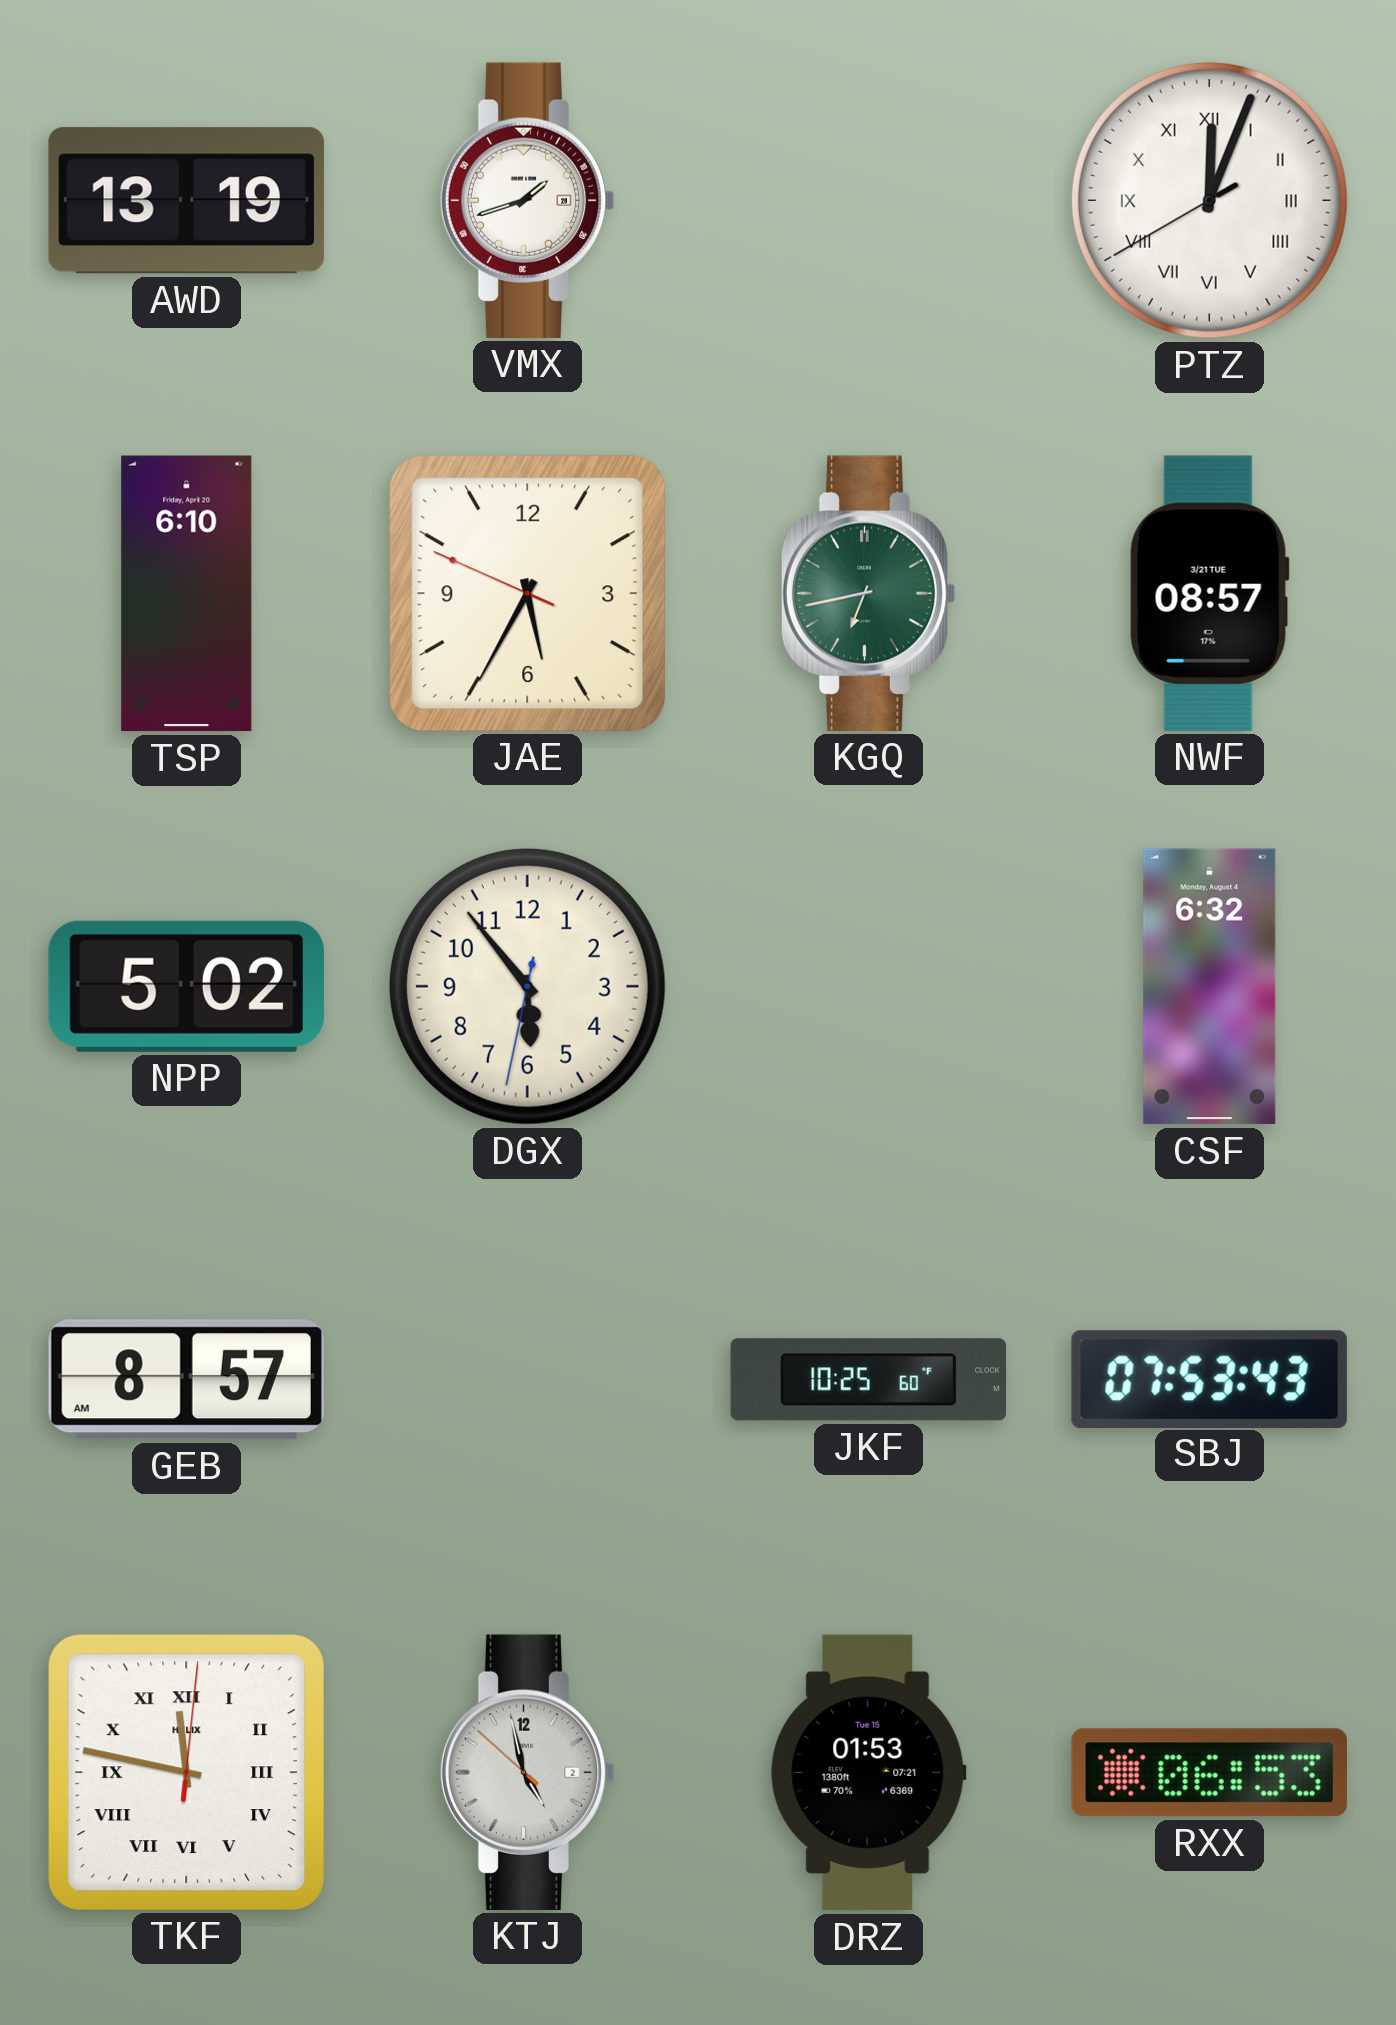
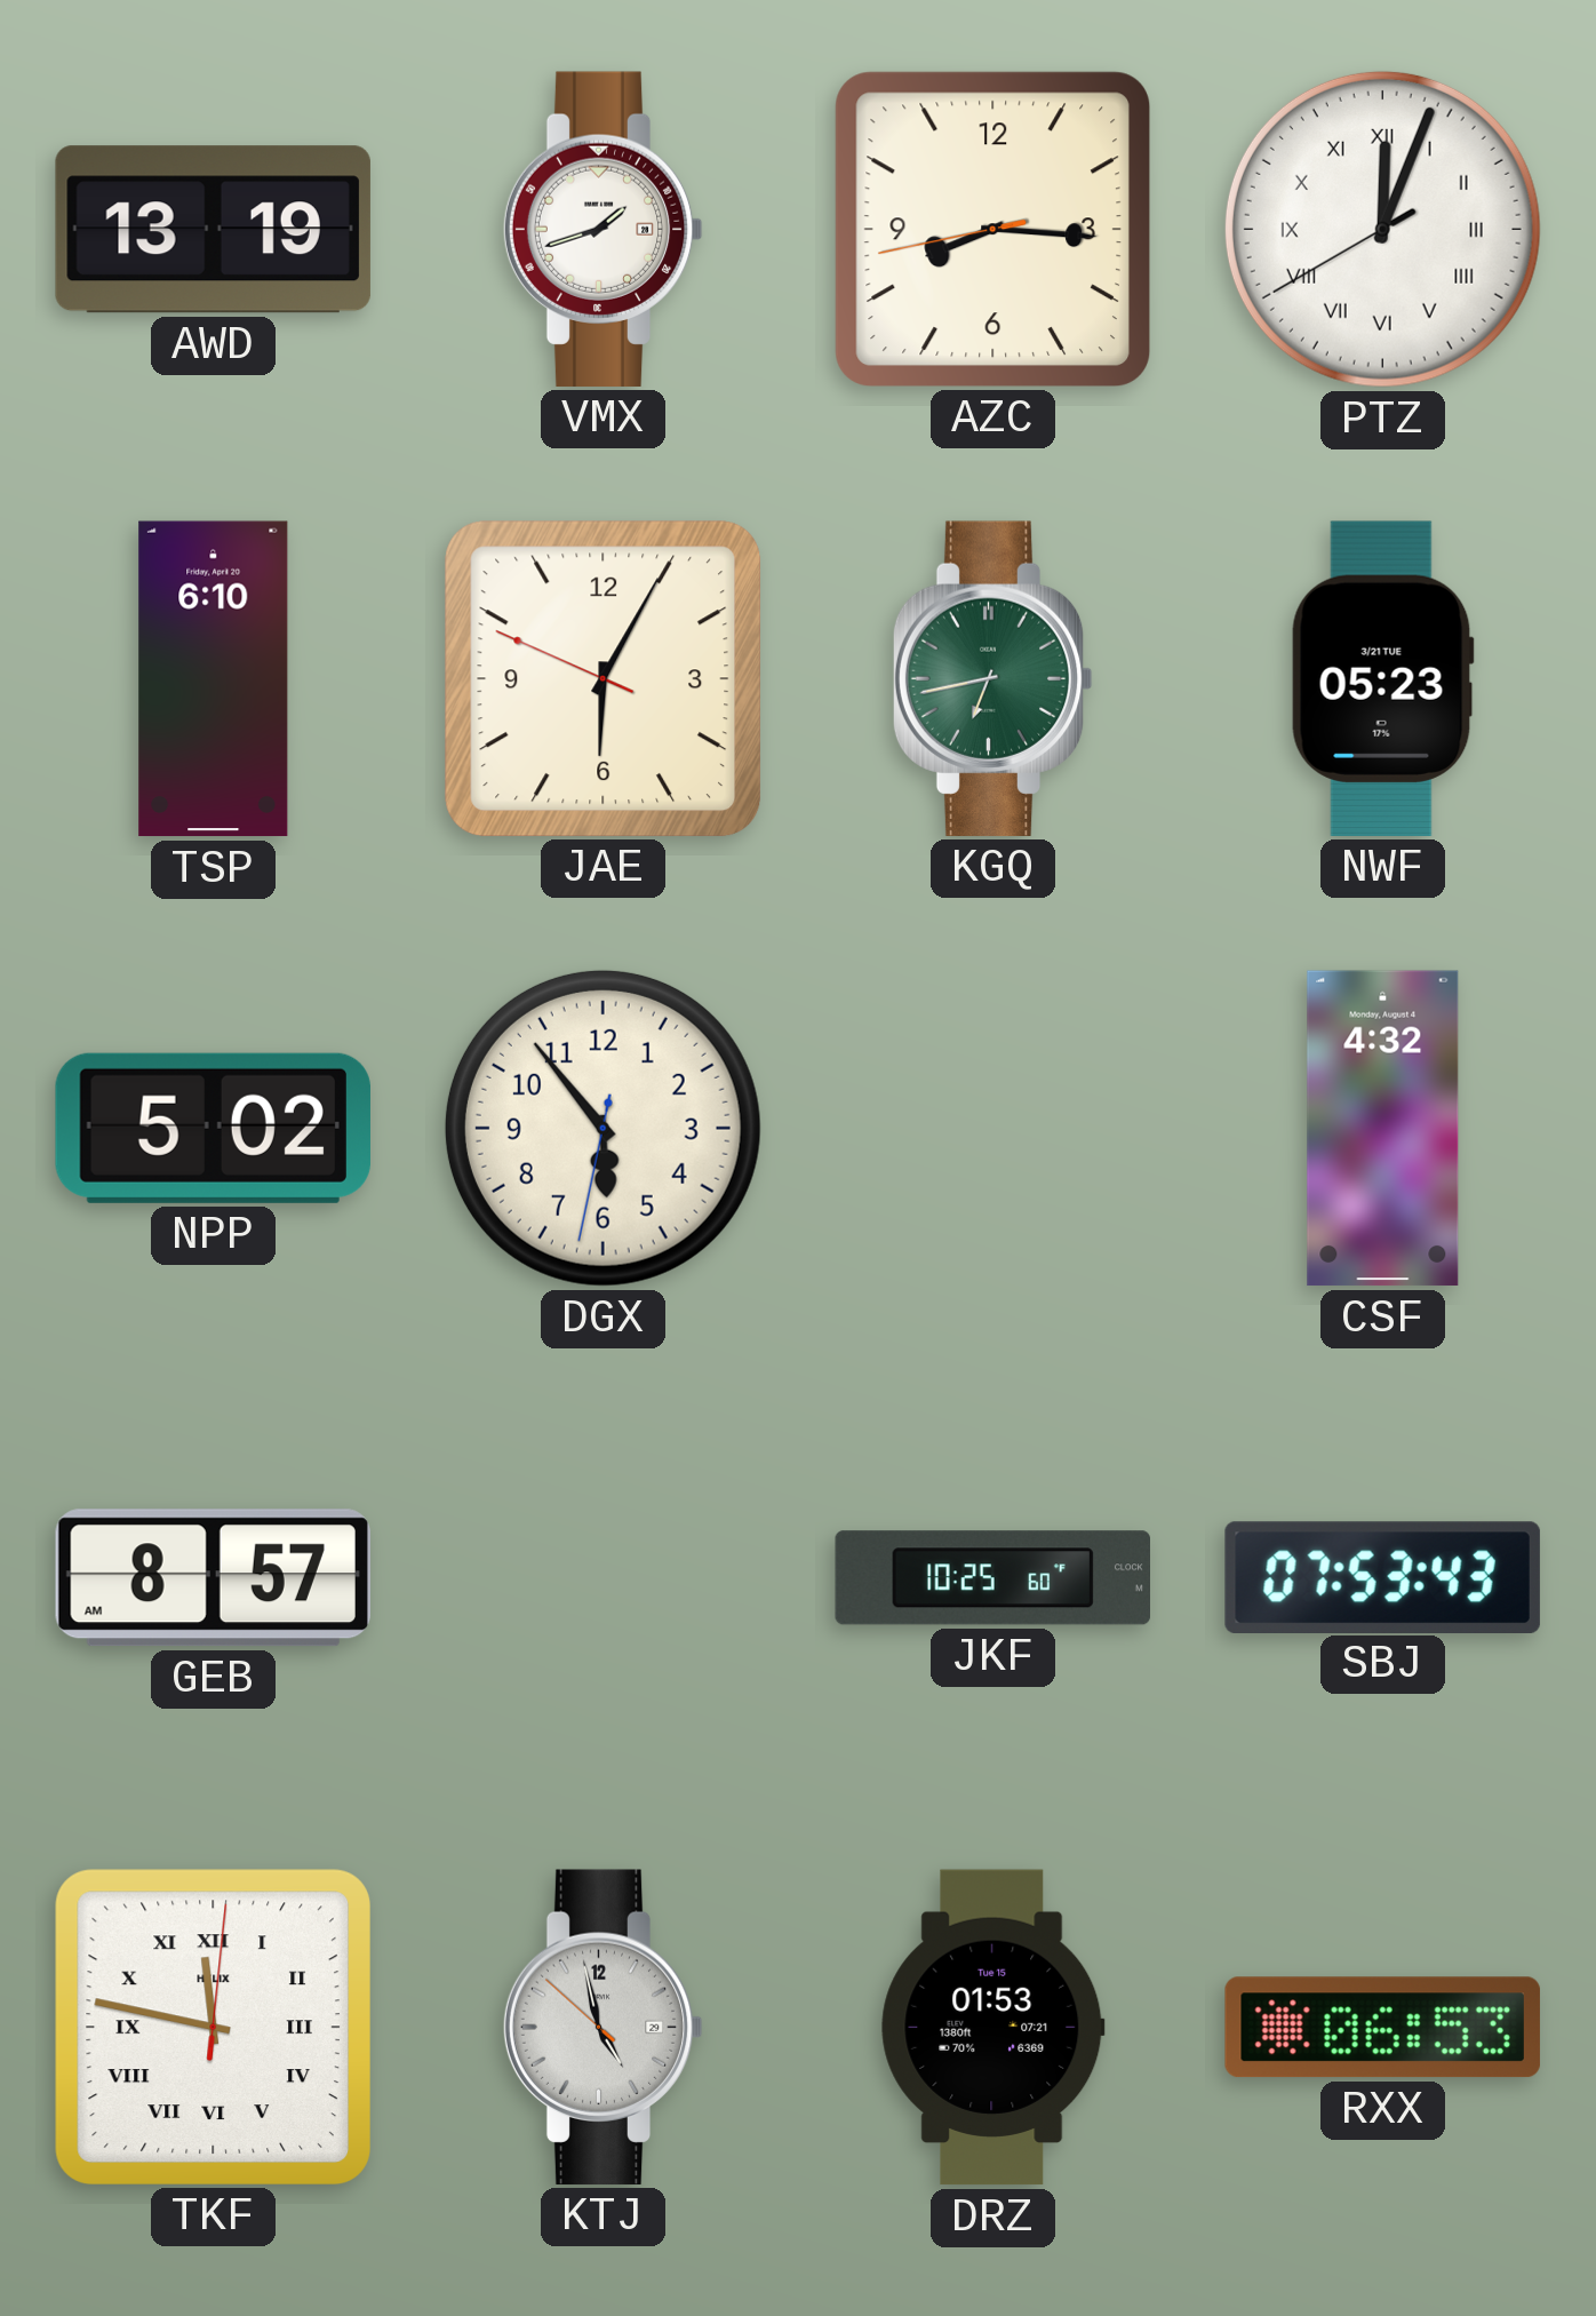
AZC: none -> 8:15
JAE: 5:34 -> 6:04
NWF: 08:57 -> 05:23
CSF: 6:32 -> 4:32
KTJ date: 2 -> 29
